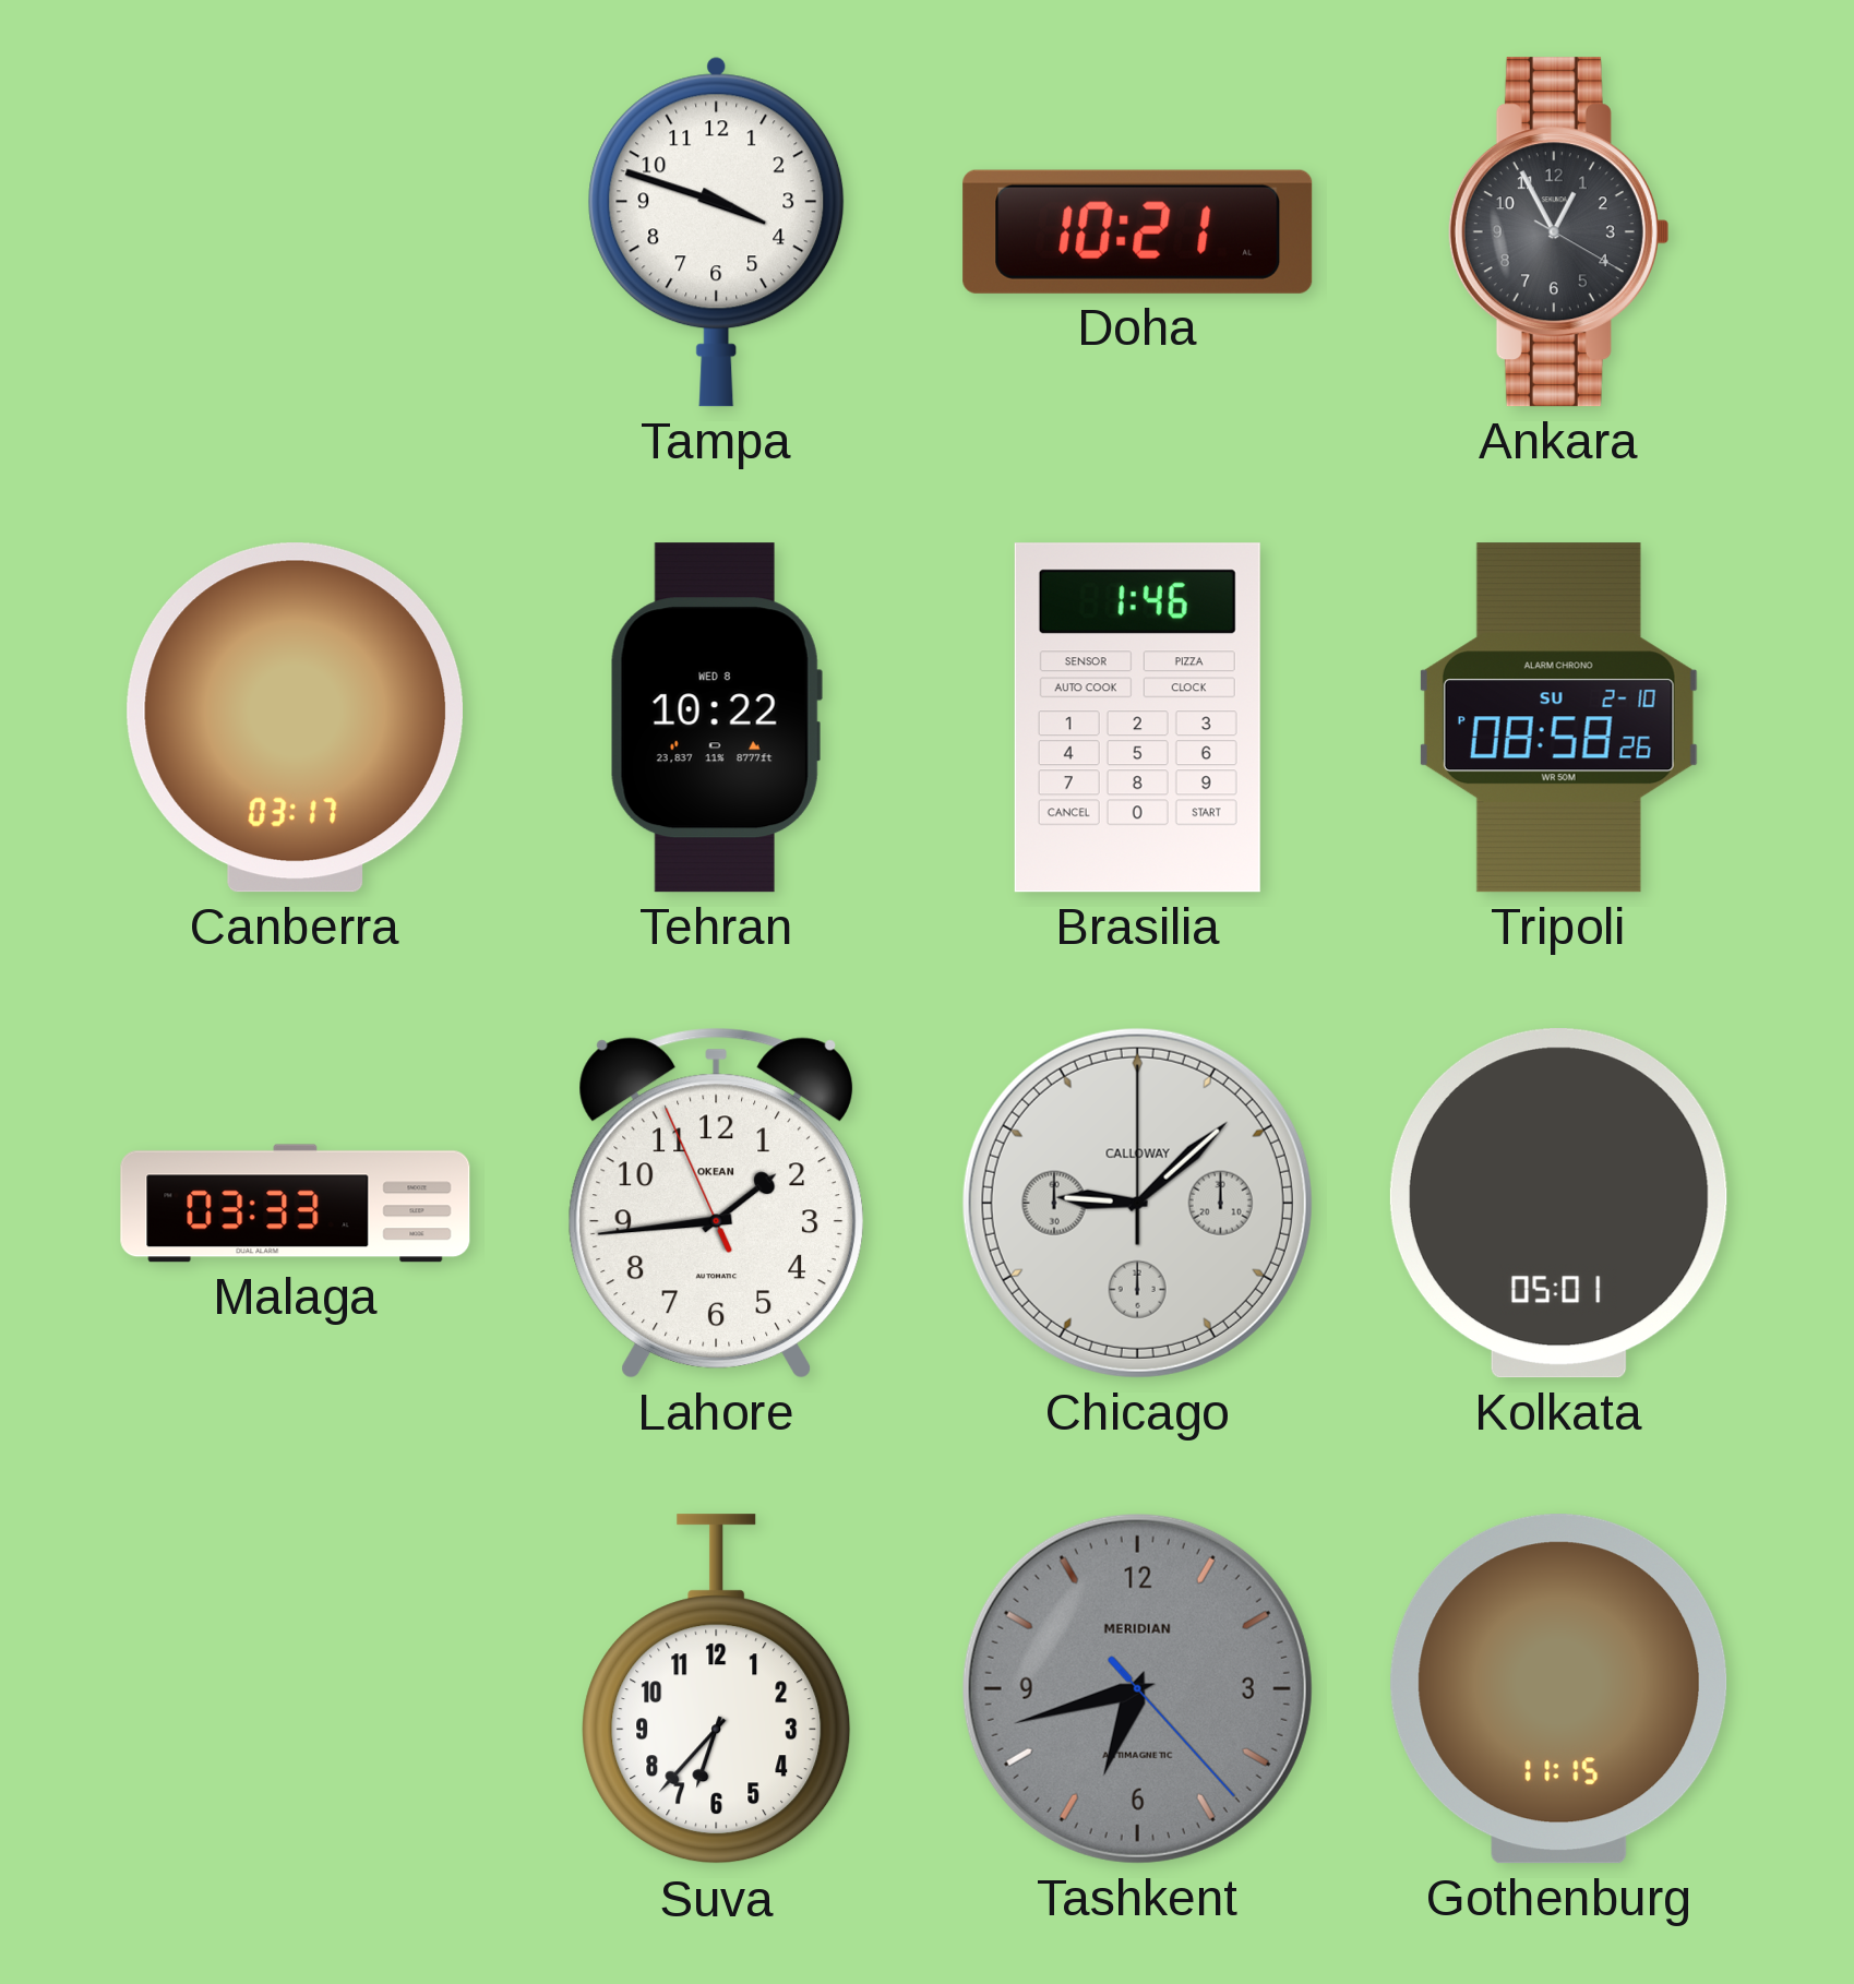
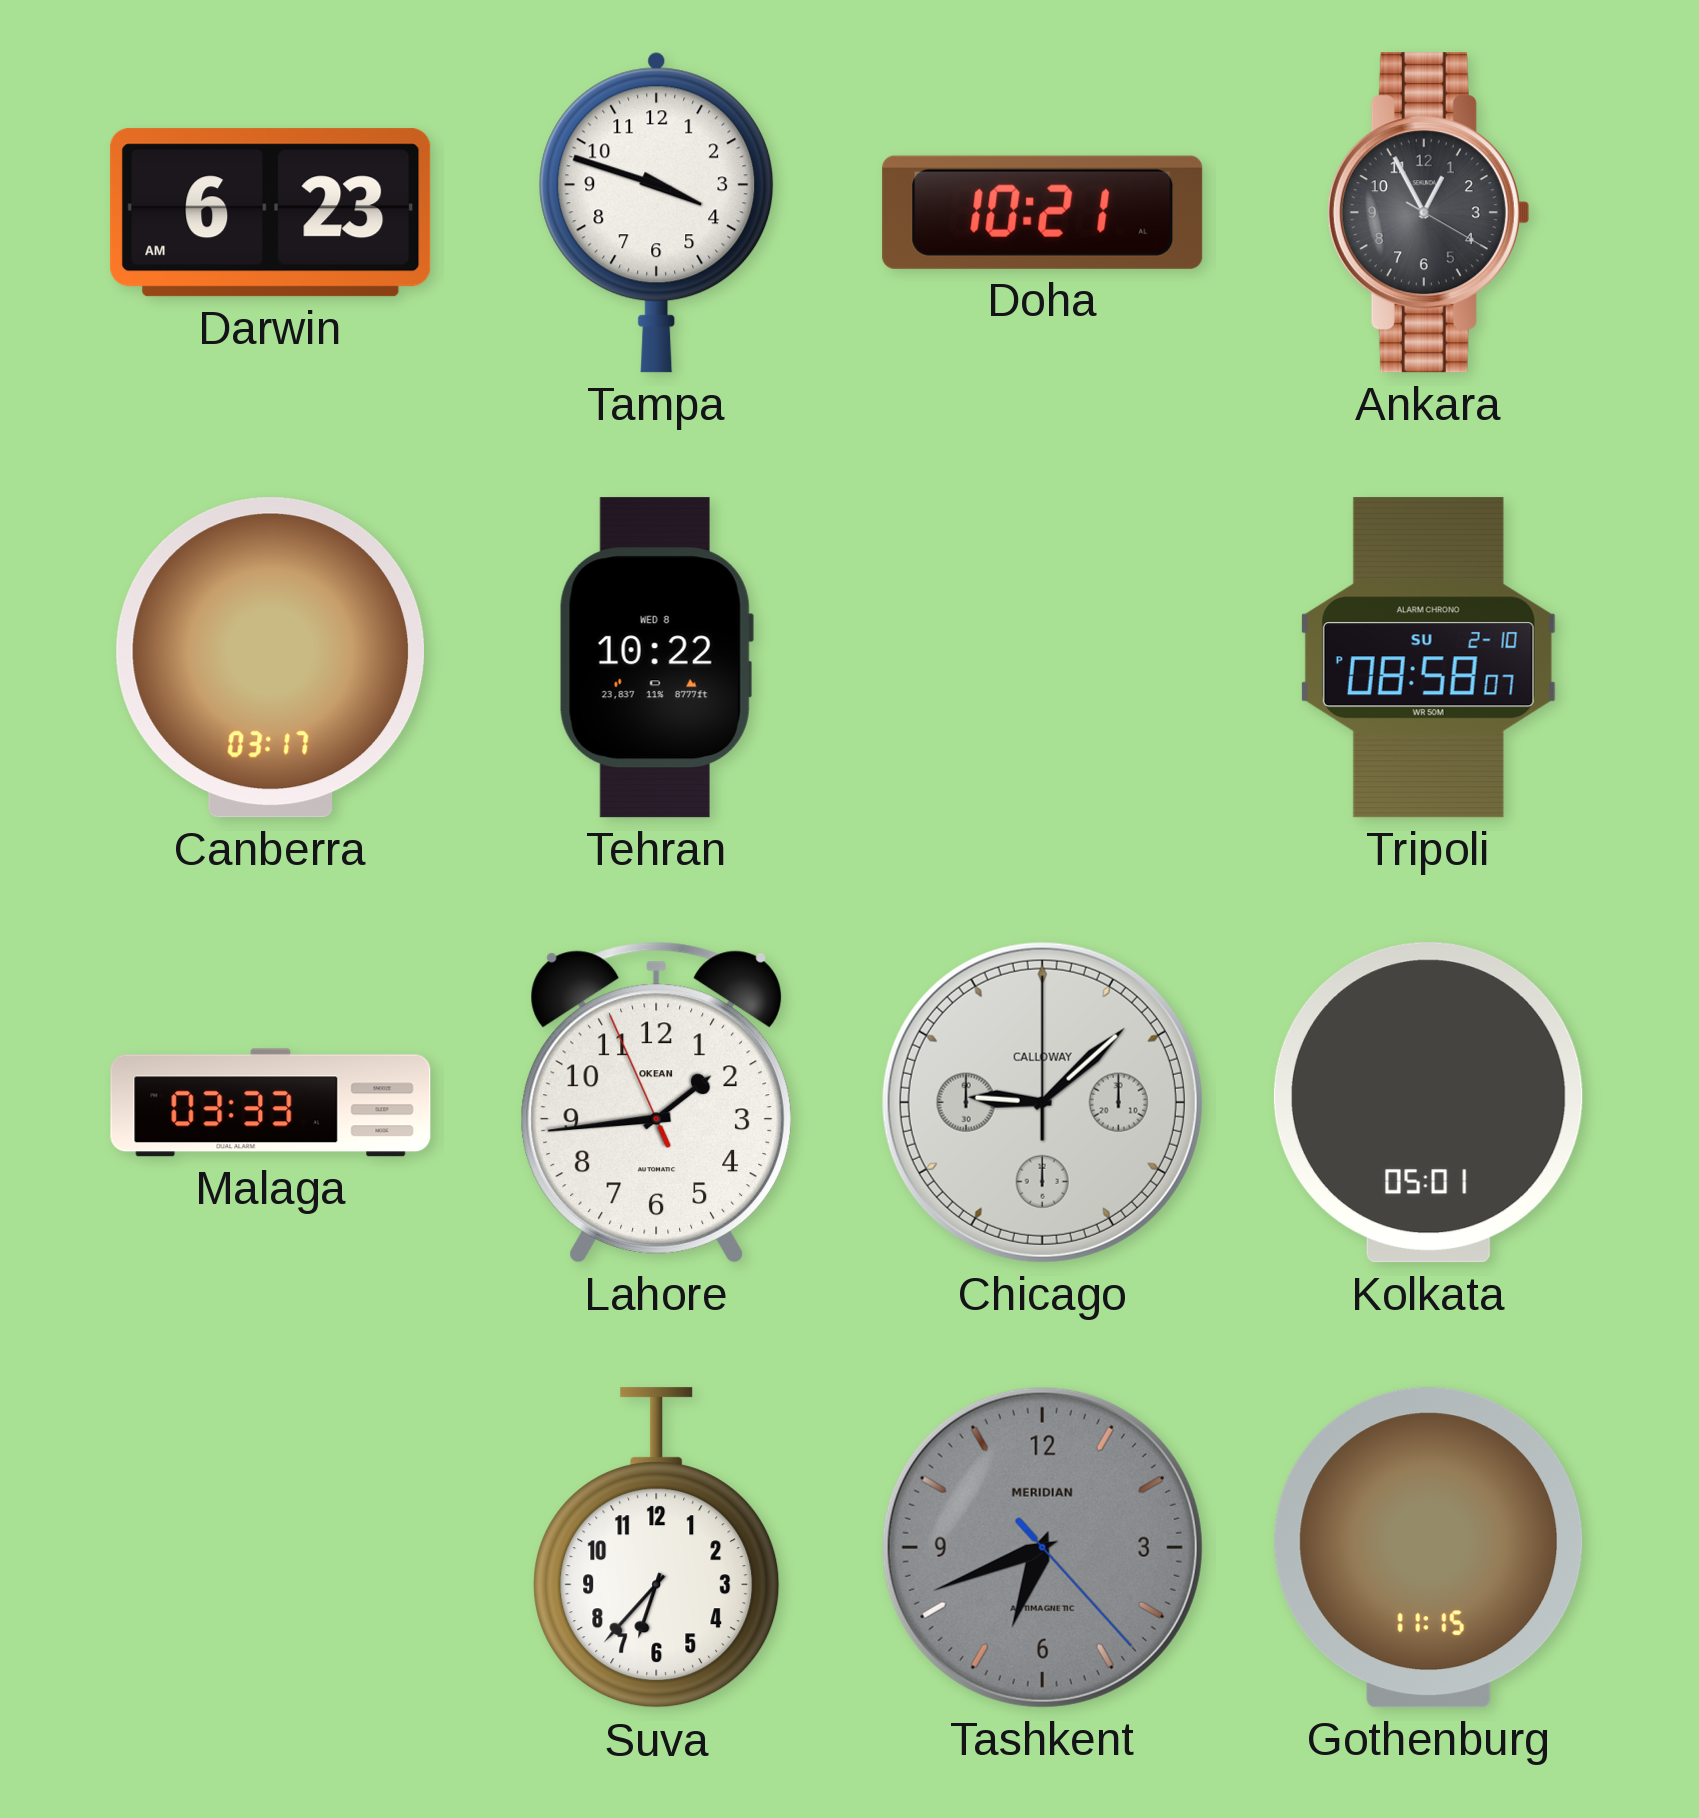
Darwin: none -> 6:23
Brasilia: 1:46 -> none
Tripoli: 08:58:26 PM -> 08:58:07 PM
Tashkent: 6:42 -> 6:41
